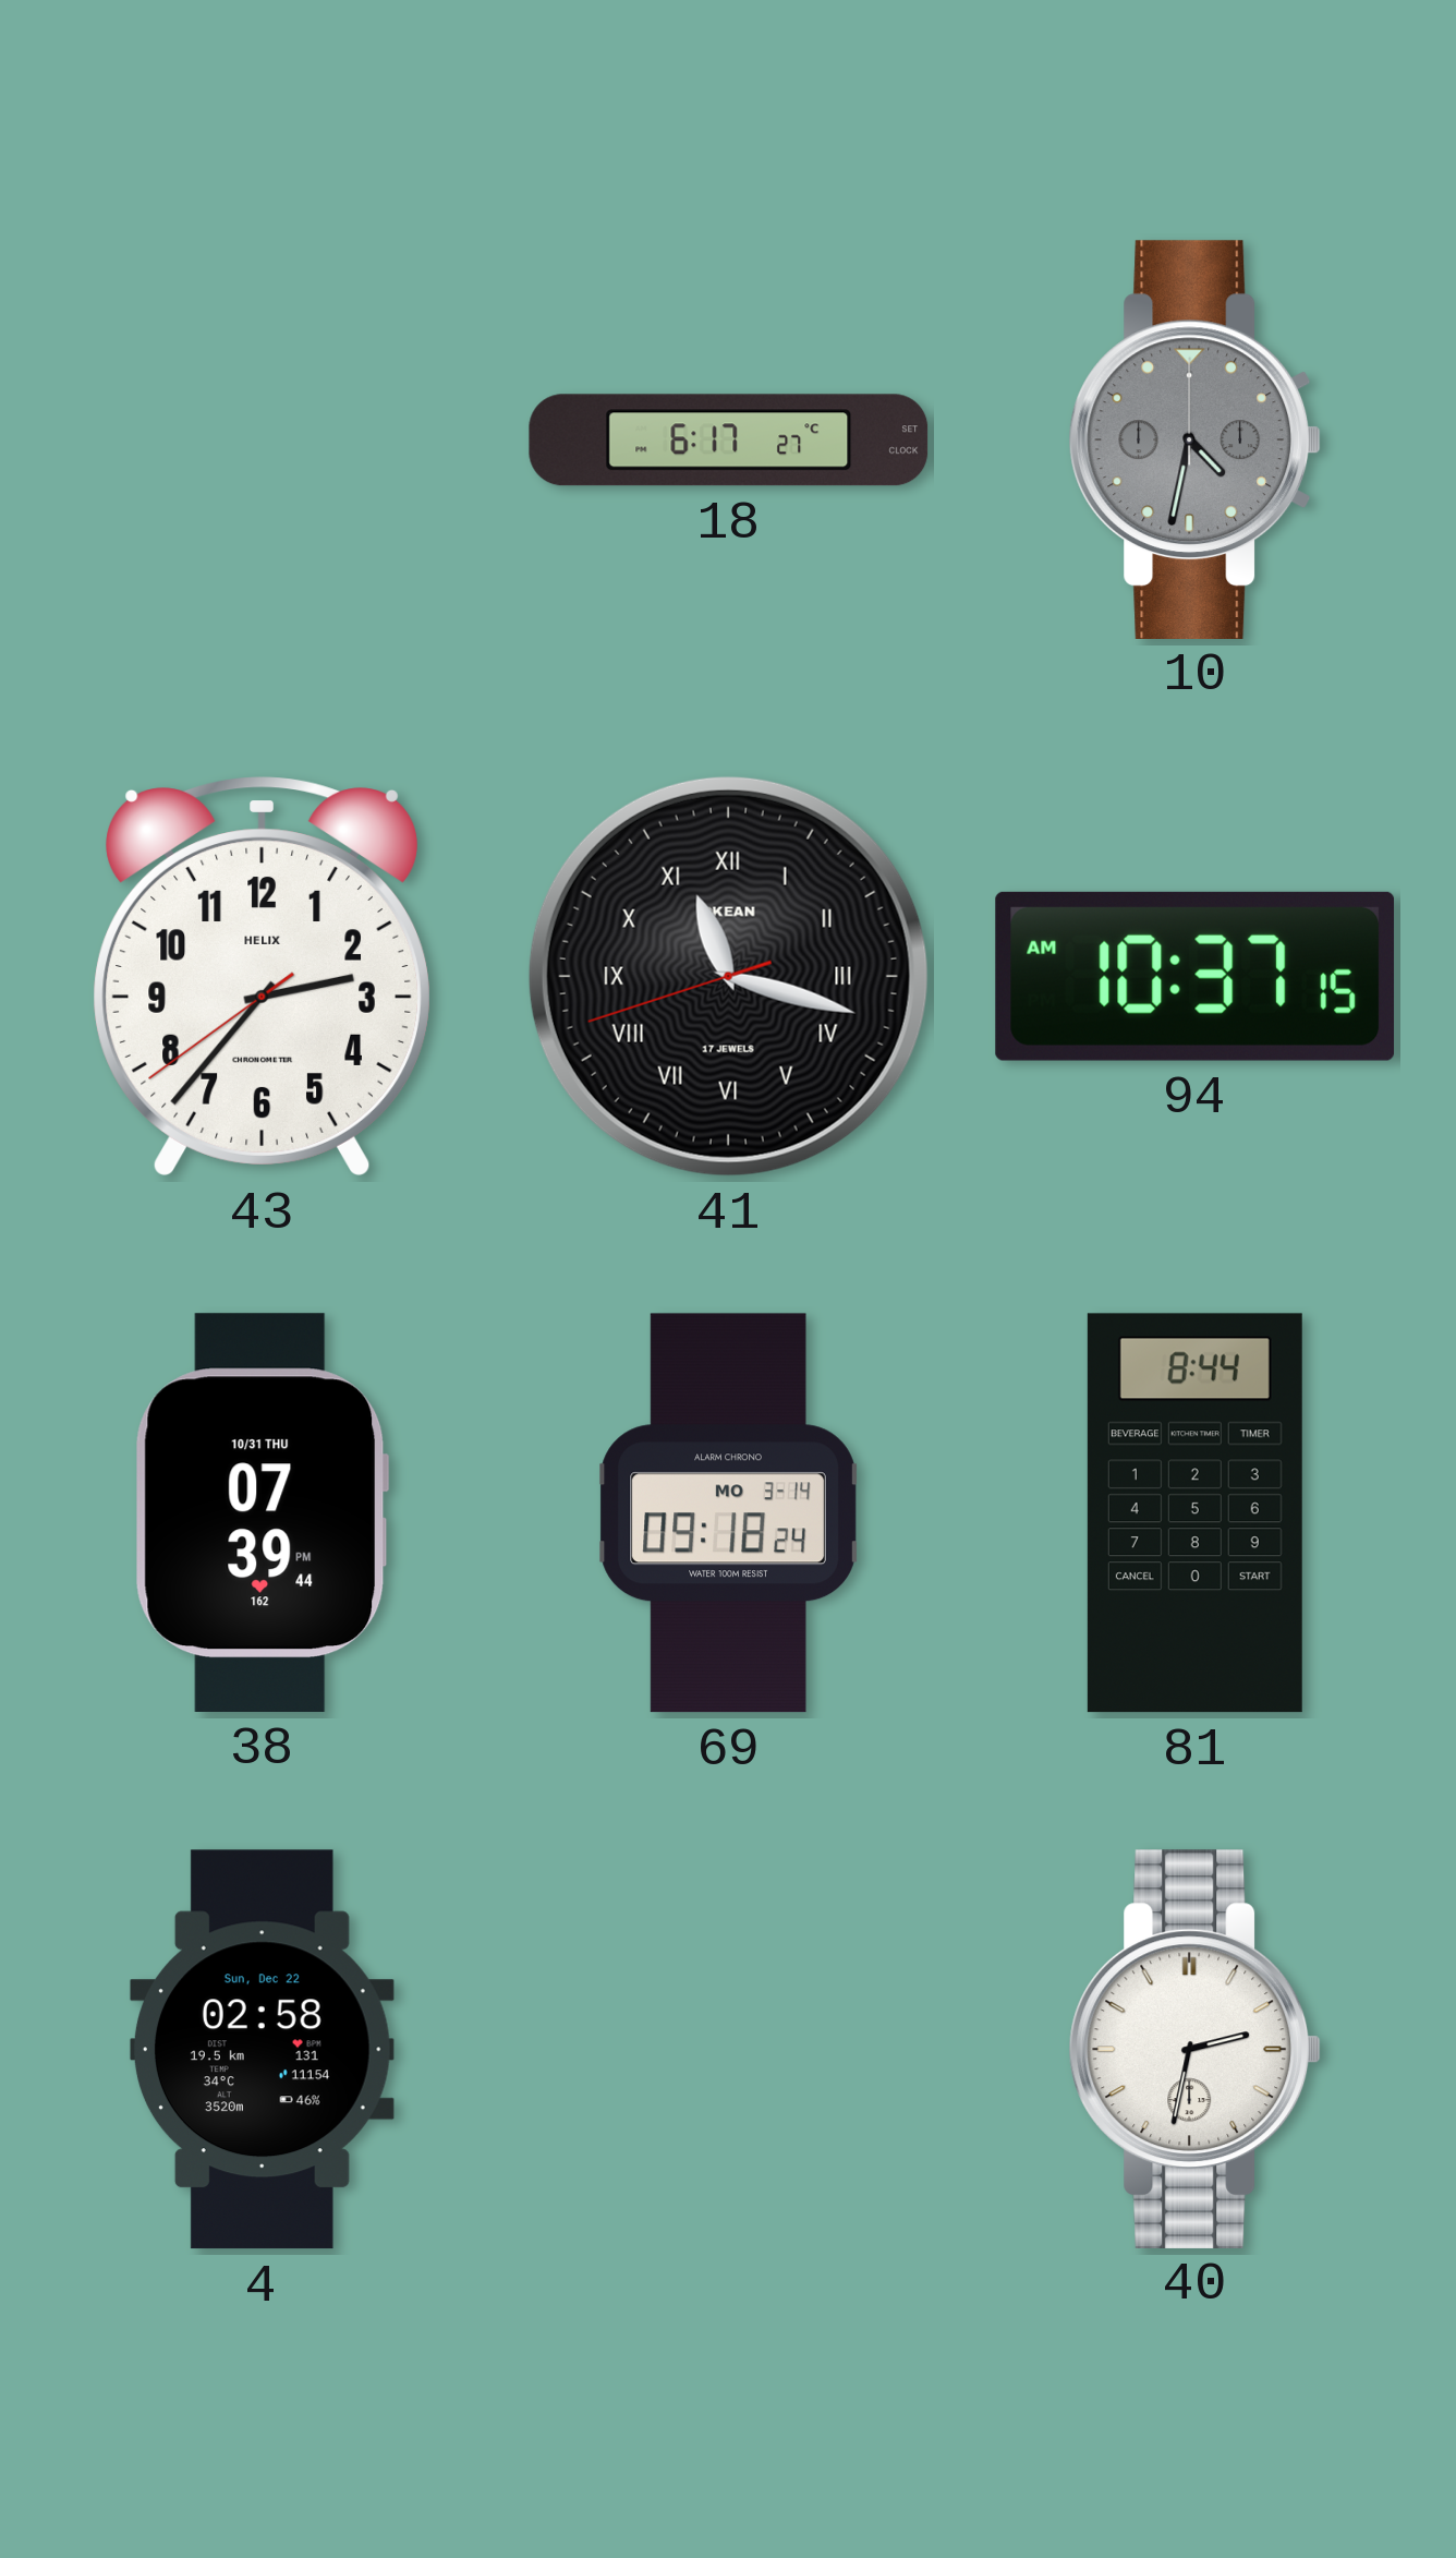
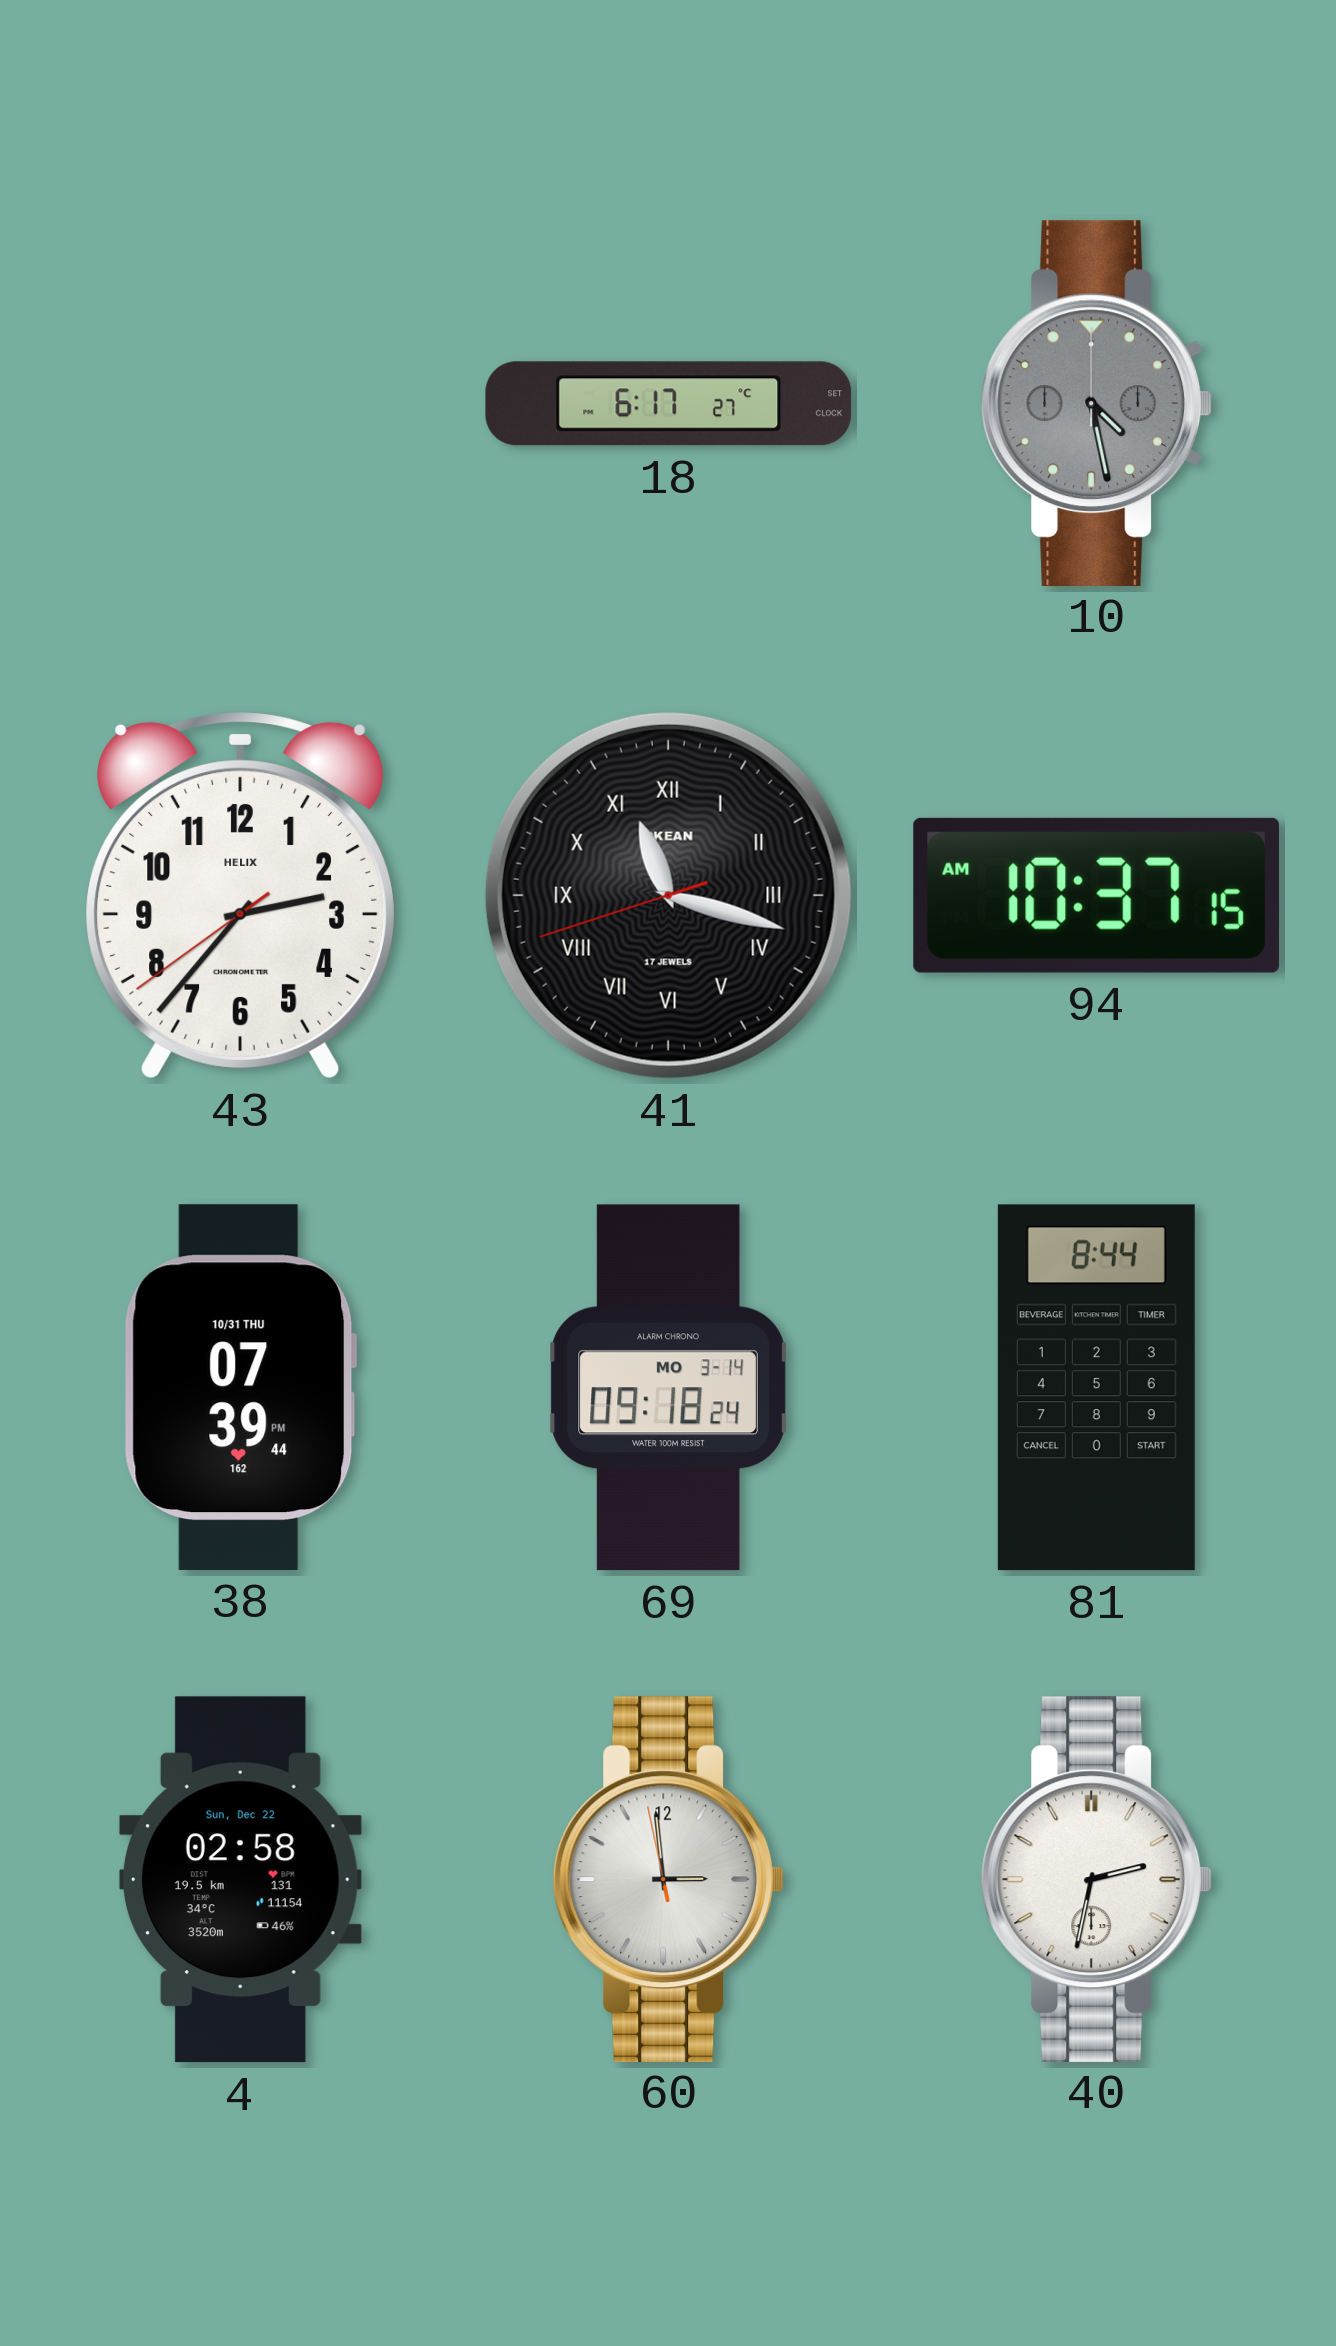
10: 4:32 -> 4:28
60: none -> 2:58
